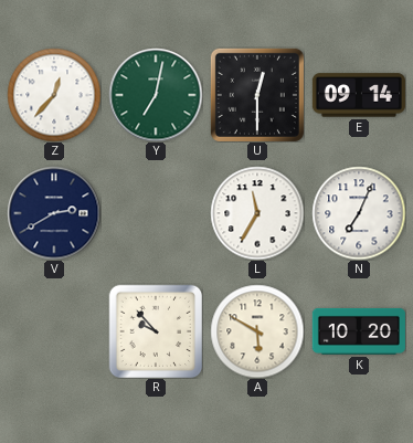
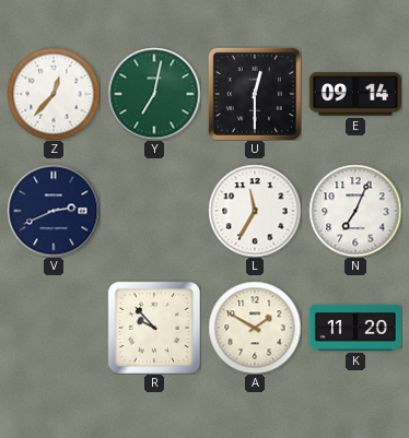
V: 2:40 -> 2:41
A: 5:50 -> 1:50
K: 10:20 -> 11:20
